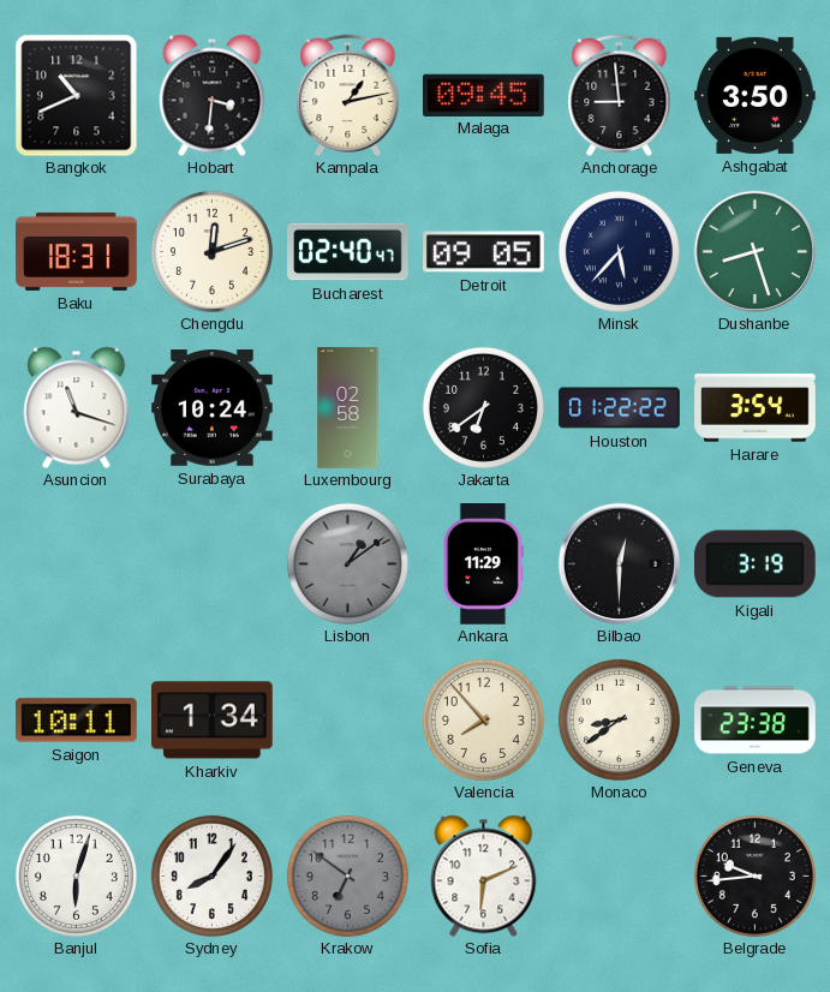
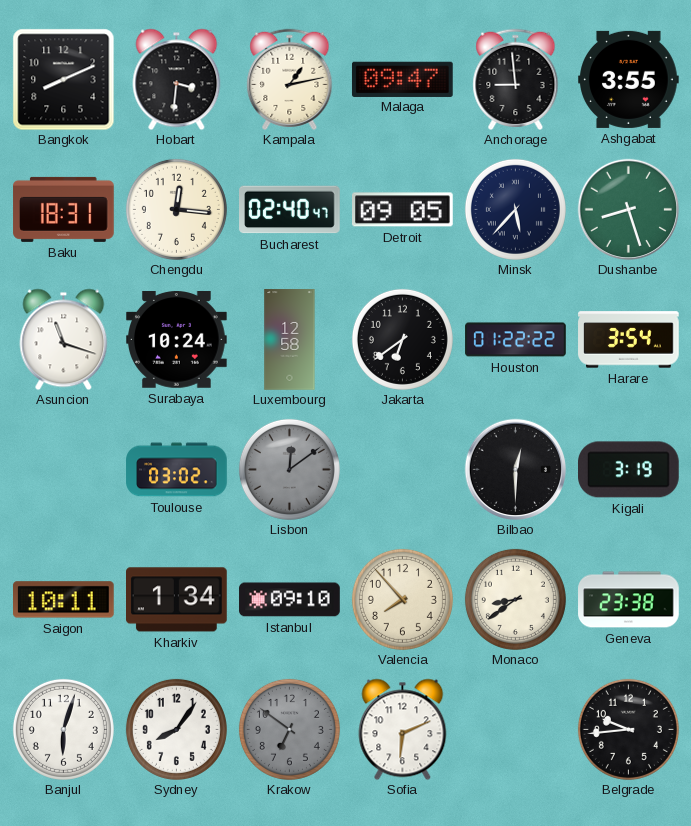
Bangkok: 10:41 -> 8:11
Malaga: 09:45 -> 09:47
Ashgabat: 3:50 -> 3:55
Chengdu: 12:12 -> 12:16
Luxembourg: 02:58 -> 12:58
Toulouse: none -> 03:02
Lisbon: 1:09 -> 12:09
Ankara: 11:29 -> none
Istanbul: none -> 09:10
